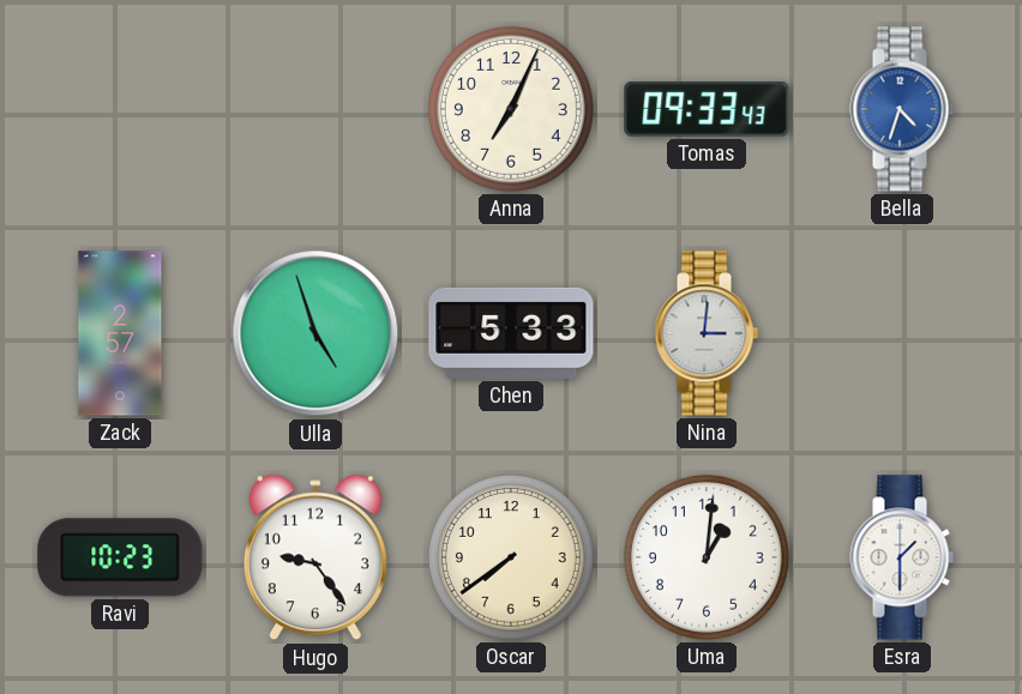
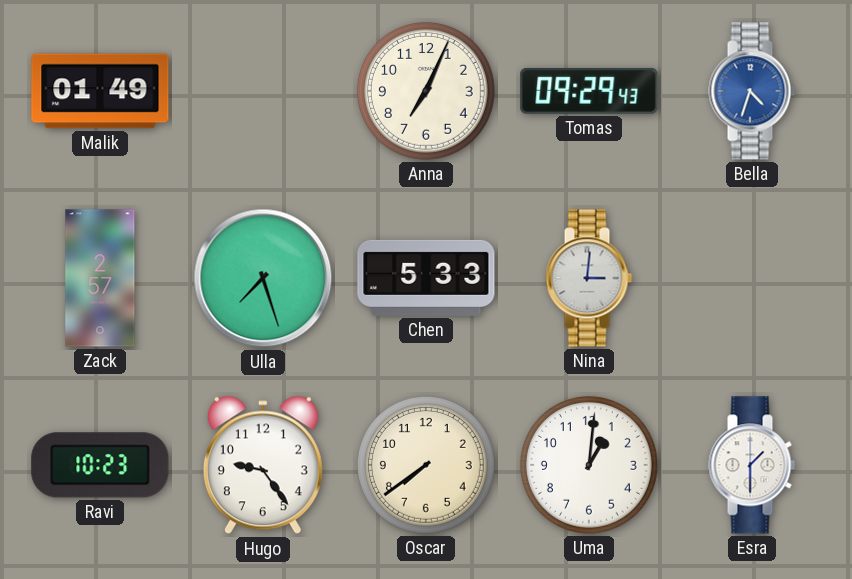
Malik: none -> 01:49
Tomas: 09:33 -> 09:29
Ulla: 4:57 -> 7:27
